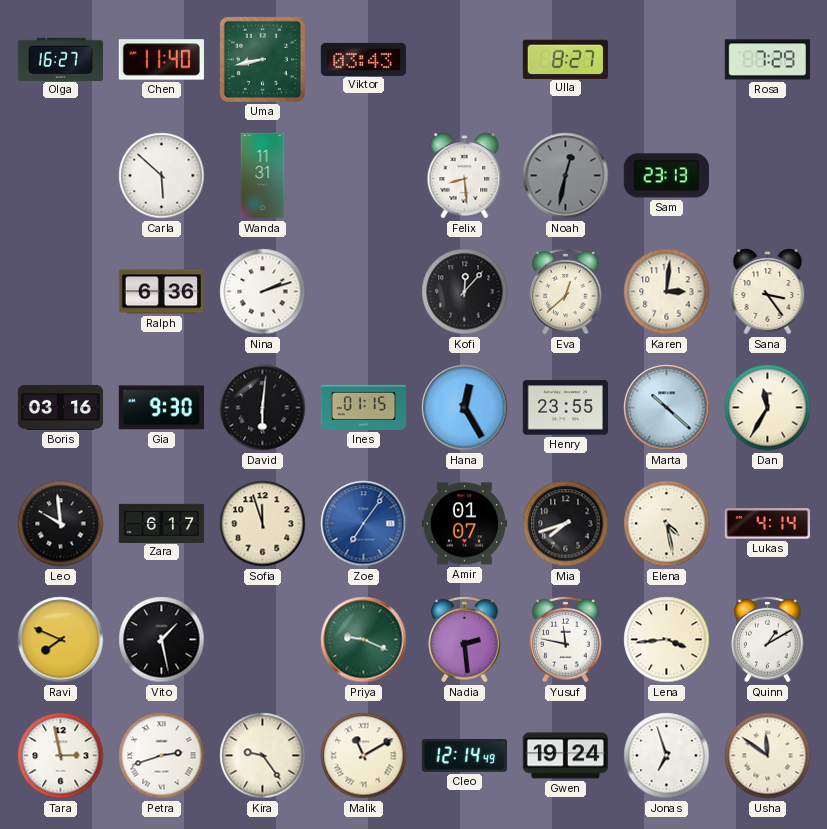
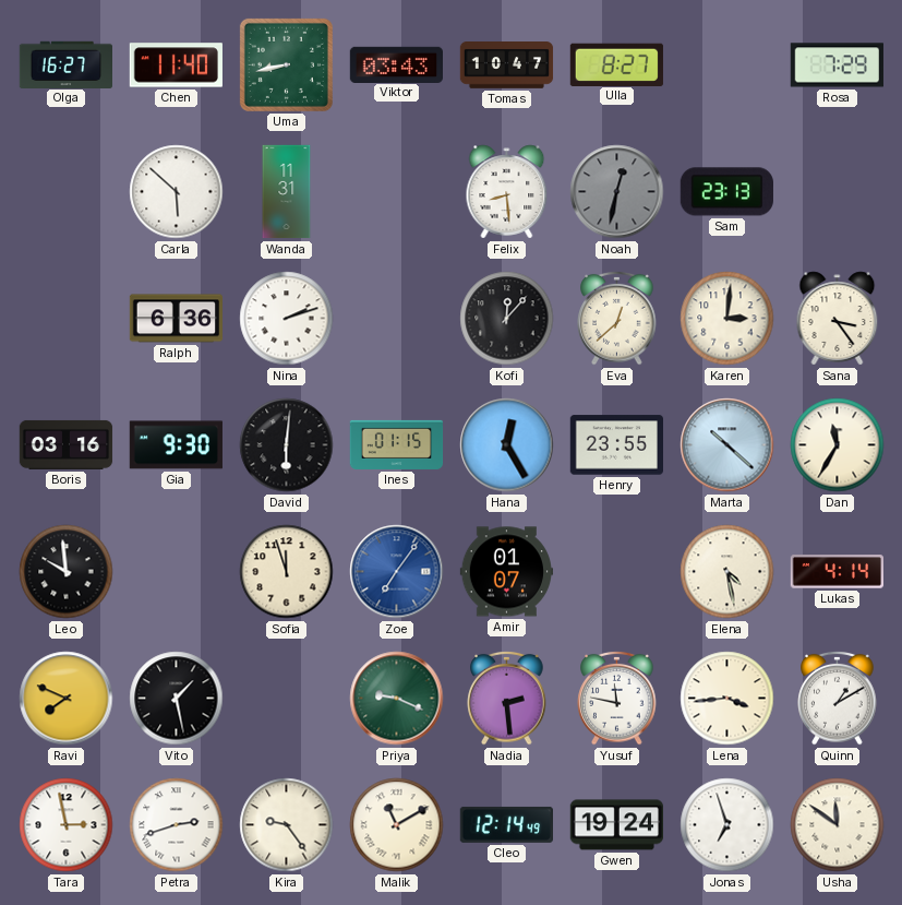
Tomas: none -> 10:47
Zara: 6:17 -> none
Mia: 7:42 -> none
